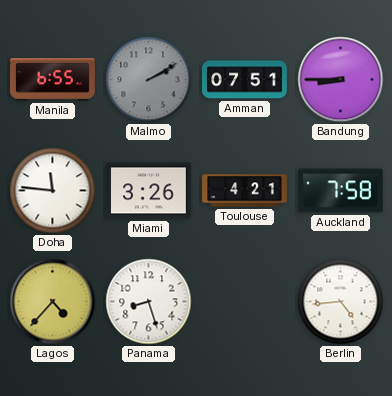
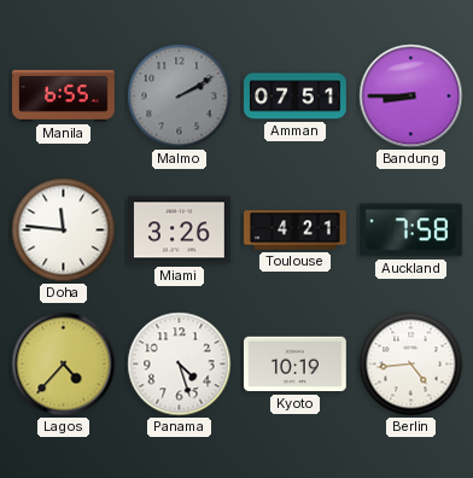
Panama: 8:27 -> 4:27
Kyoto: none -> 10:19
